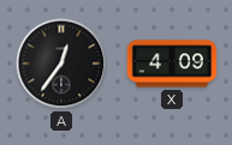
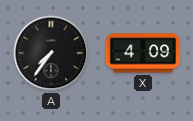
A: 12:36 -> 7:36
